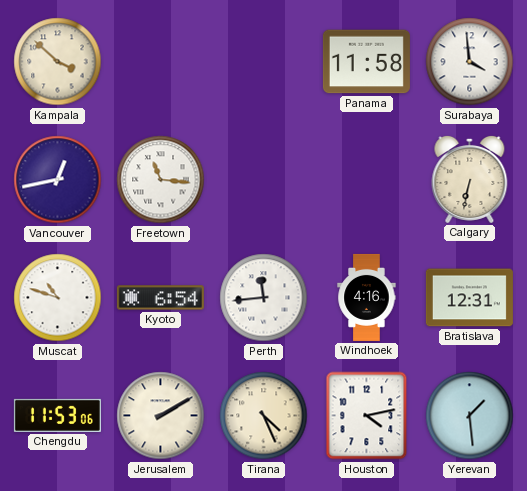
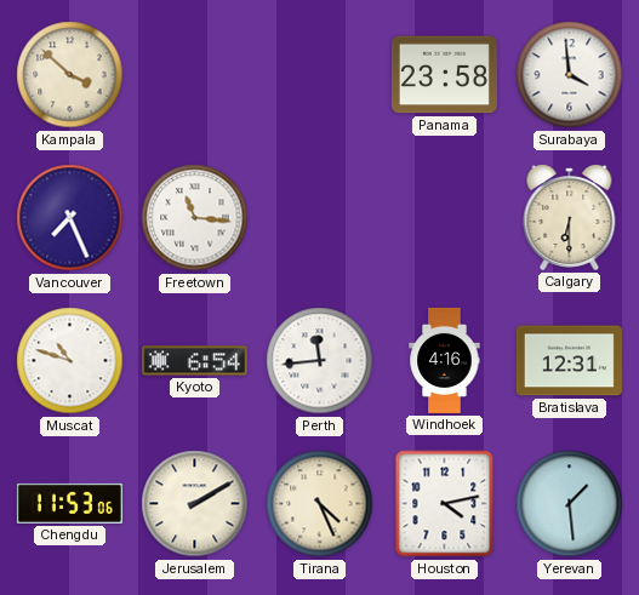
Panama: 11:58 -> 23:58
Vancouver: 12:43 -> 7:26
Calgary: 6:32 -> 6:30
